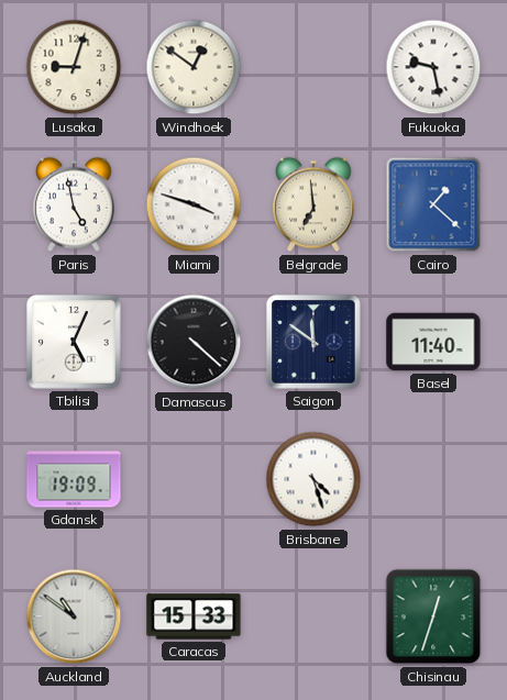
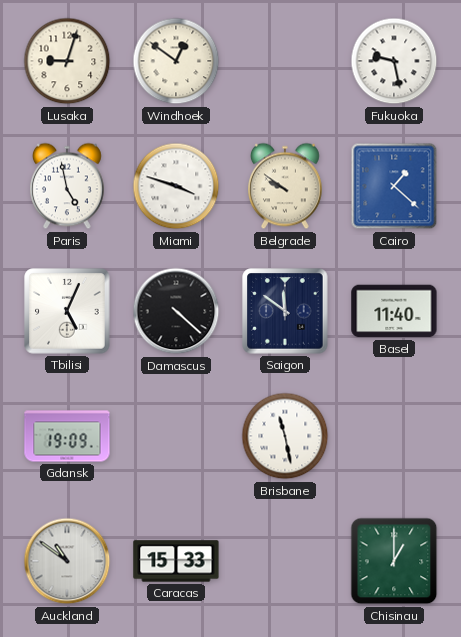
Belgrade: 6:59 -> 9:51
Brisbane: 4:27 -> 11:28
Chisinau: 12:33 -> 1:00
